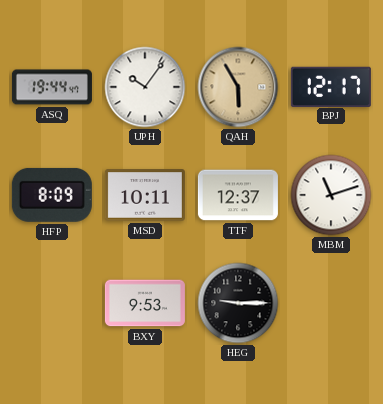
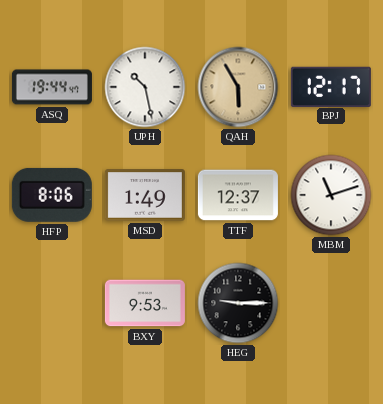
UPH: 10:06 -> 10:28
HFP: 8:09 -> 8:06
MSD: 10:11 -> 1:49
